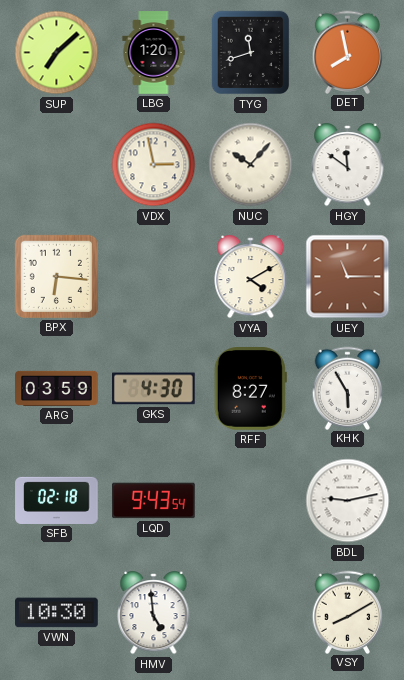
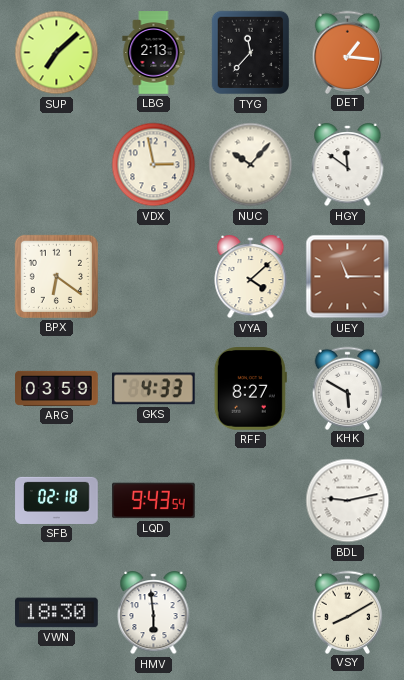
LBG: 1:20 -> 2:13
TYG: 11:42 -> 11:37
DET: 7:58 -> 1:16
BPX: 6:16 -> 6:21
VYA: 4:10 -> 4:08
GKS: 4:30 -> 4:33
KHK: 5:55 -> 5:50
VWN: 10:30 -> 18:30
HMV: 4:59 -> 5:59
